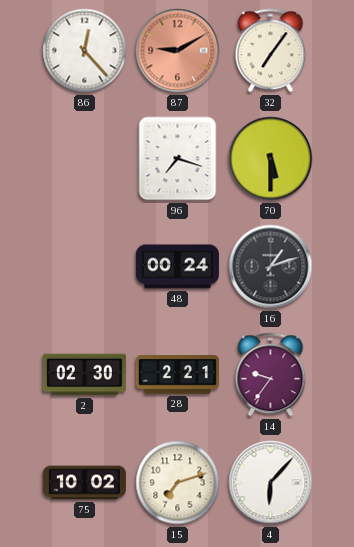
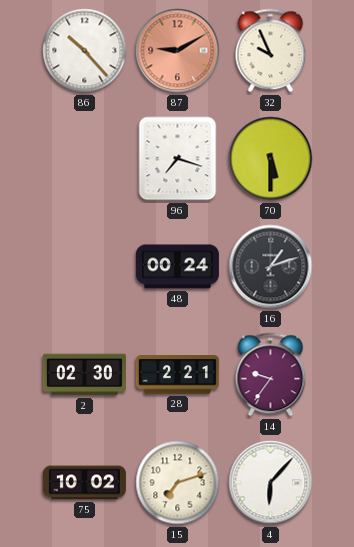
86: 12:23 -> 10:23
32: 7:06 -> 9:56
